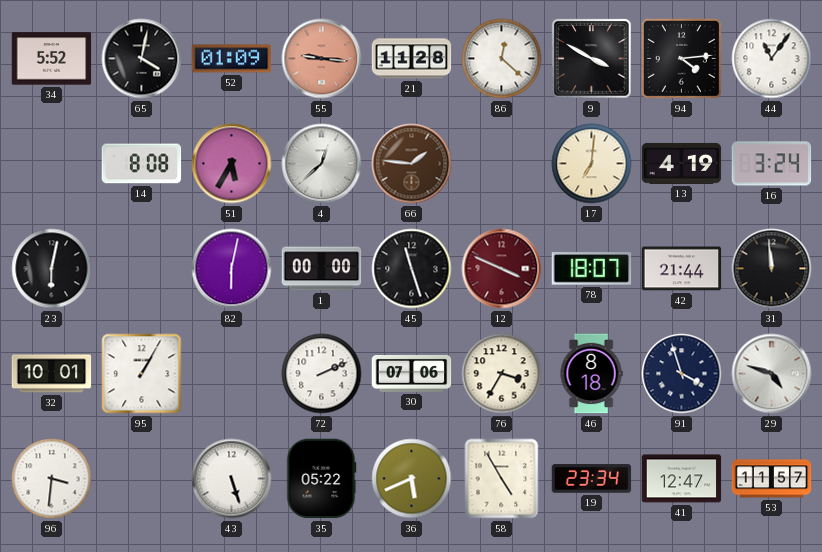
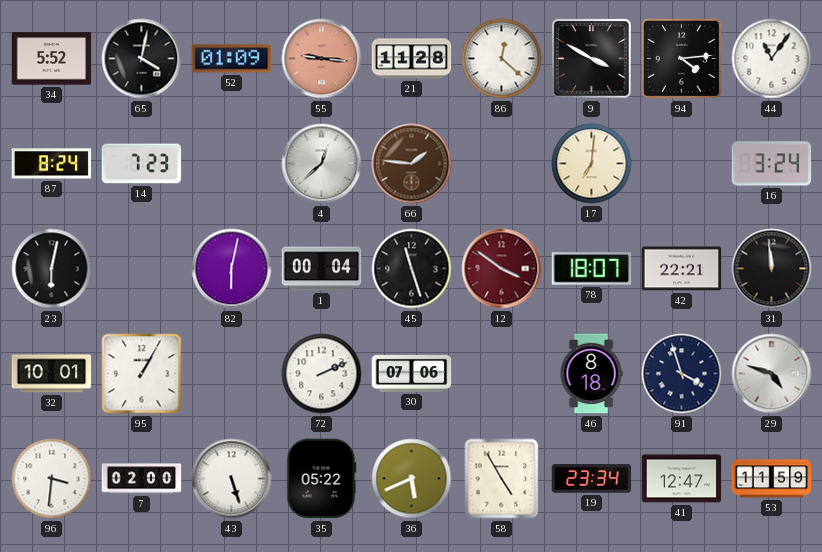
87: none -> 8:24
14: 8:08 -> 7:23
51: 5:35 -> none
13: 4:19 -> none
1: 00:00 -> 00:04
12: 3:49 -> 3:51
42: 21:44 -> 22:21
76: 3:35 -> none
7: none -> 02:00
53: 11:57 -> 11:59
